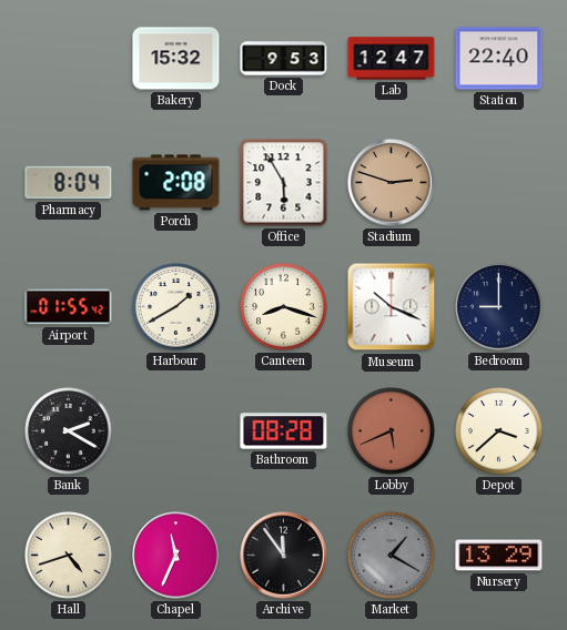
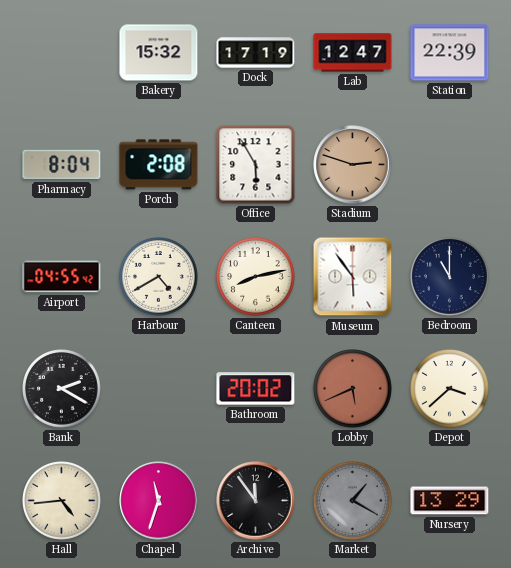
Dock: 9:53 -> 17:19
Station: 22:40 -> 22:39
Airport: 01:55 -> 04:55
Harbour: 1:40 -> 4:40
Canteen: 8:18 -> 8:13
Museum: 10:19 -> 5:54
Bedroom: 9:00 -> 11:00
Bathroom: 08:28 -> 20:02
Hall: 4:42 -> 4:44
Chapel: 11:34 -> 11:33
